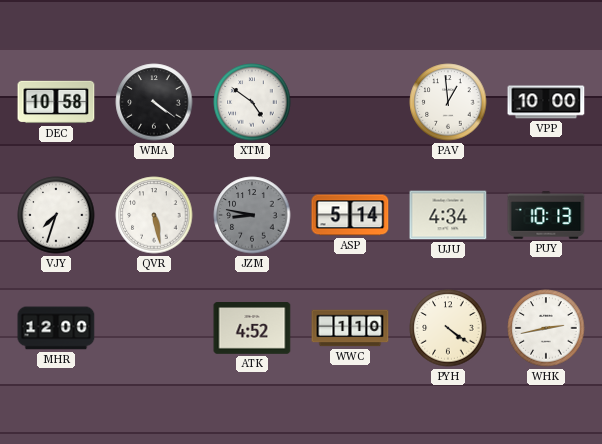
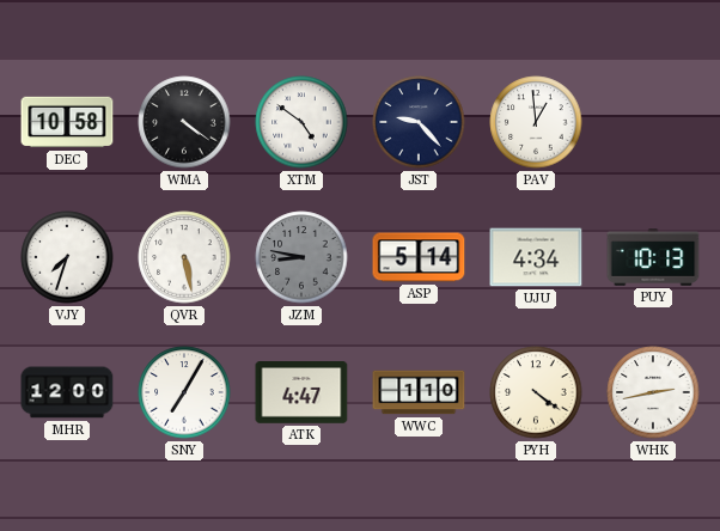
JST: none -> 9:23
VPP: 10:00 -> none
SNY: none -> 7:05
ATK: 4:52 -> 4:47
